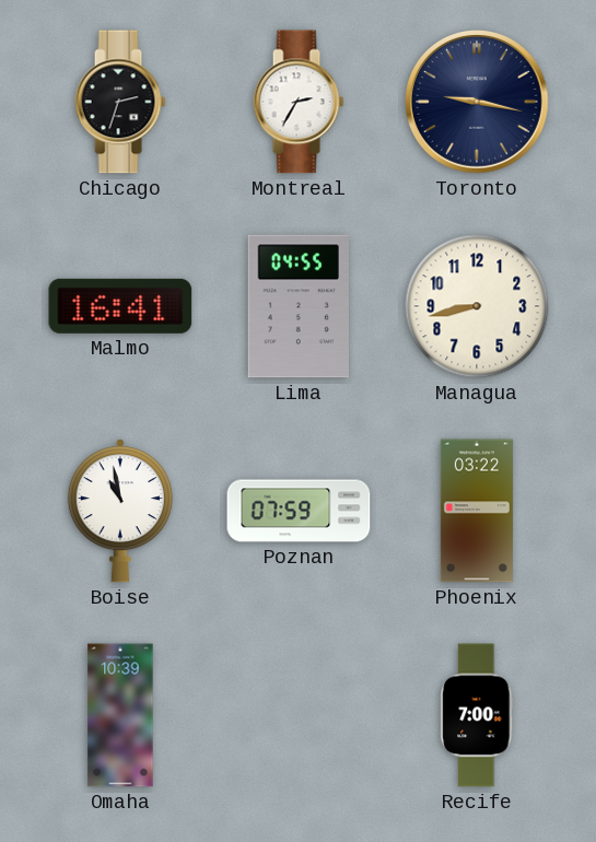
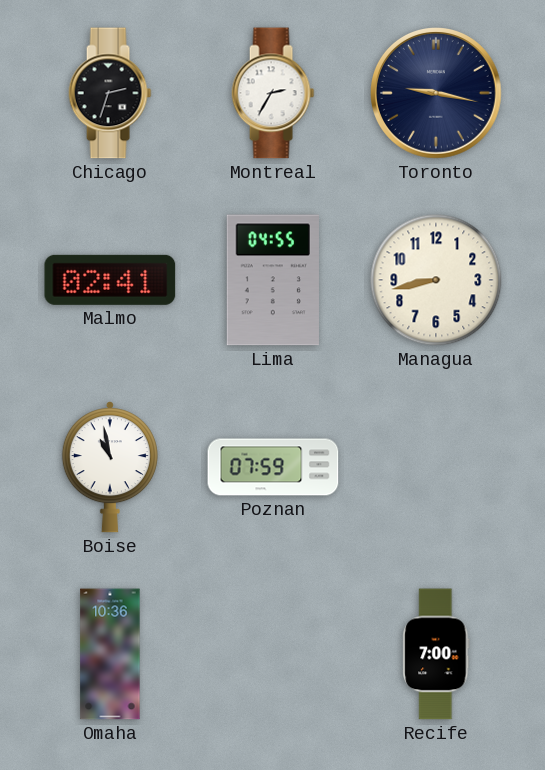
Malmo: 16:41 -> 02:41
Phoenix: 03:22 -> none
Omaha: 10:39 -> 10:36
